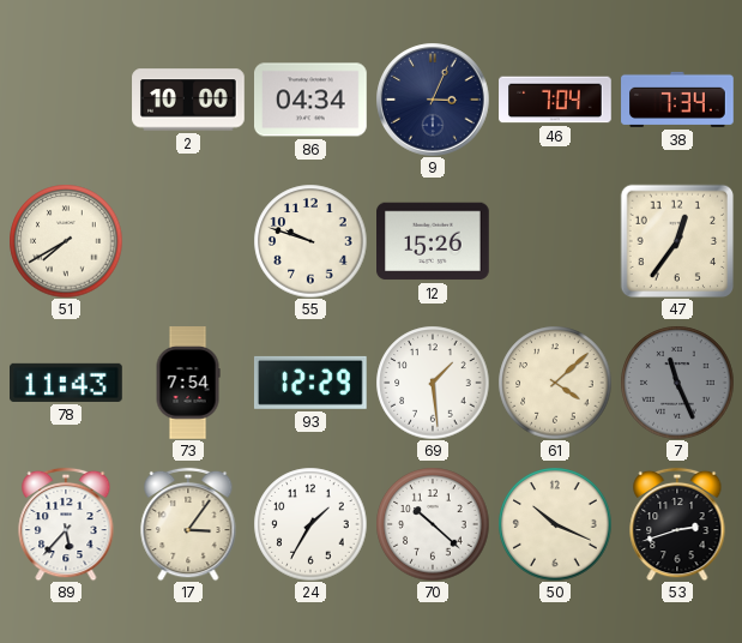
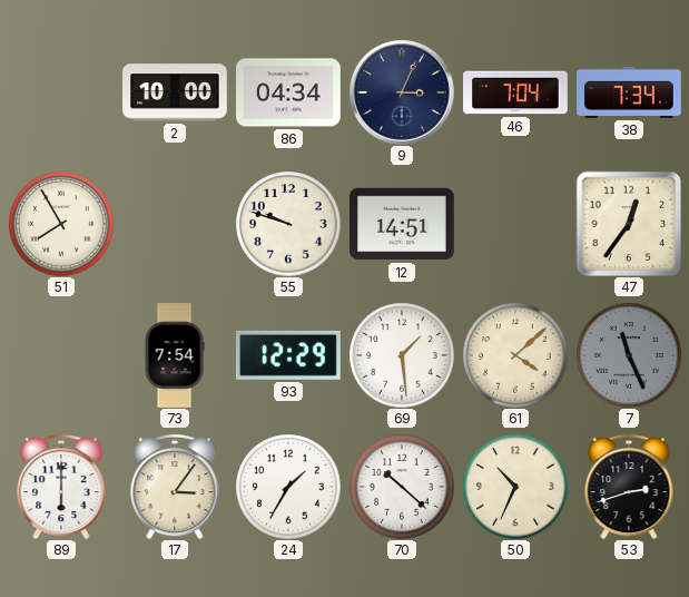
51: 7:40 -> 7:55
12: 15:26 -> 14:51
78: 11:43 -> none
89: 5:37 -> 6:00
50: 10:19 -> 10:34
